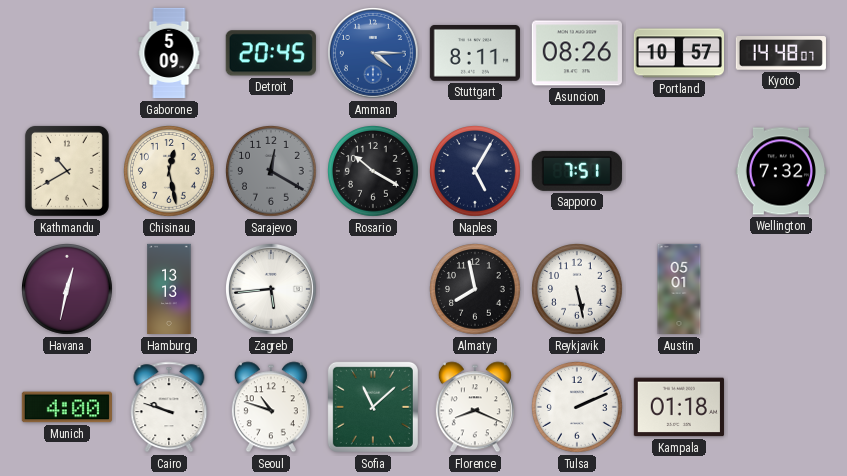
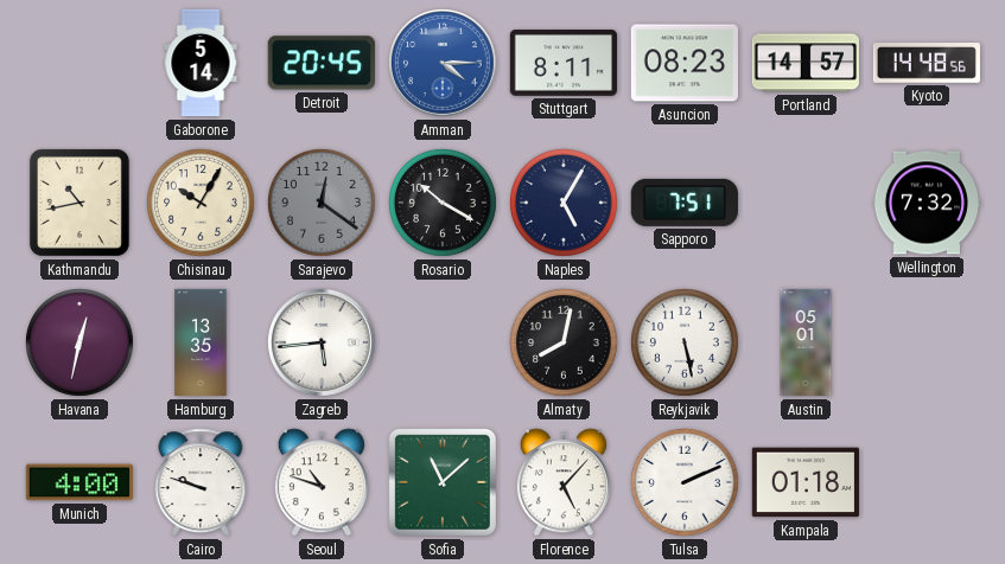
Gaborone: 5:09 -> 5:14
Asuncion: 08:26 -> 08:23
Portland: 10:57 -> 14:57
Kyoto: 14:48:07 -> 14:48:56
Kathmandu: 10:40 -> 10:43
Chisinau: 12:28 -> 10:05
Sarajevo: 12:20 -> 12:21
Hamburg: 13:13 -> 13:35
Almaty: 7:58 -> 8:02
Florence: 8:19 -> 5:07
